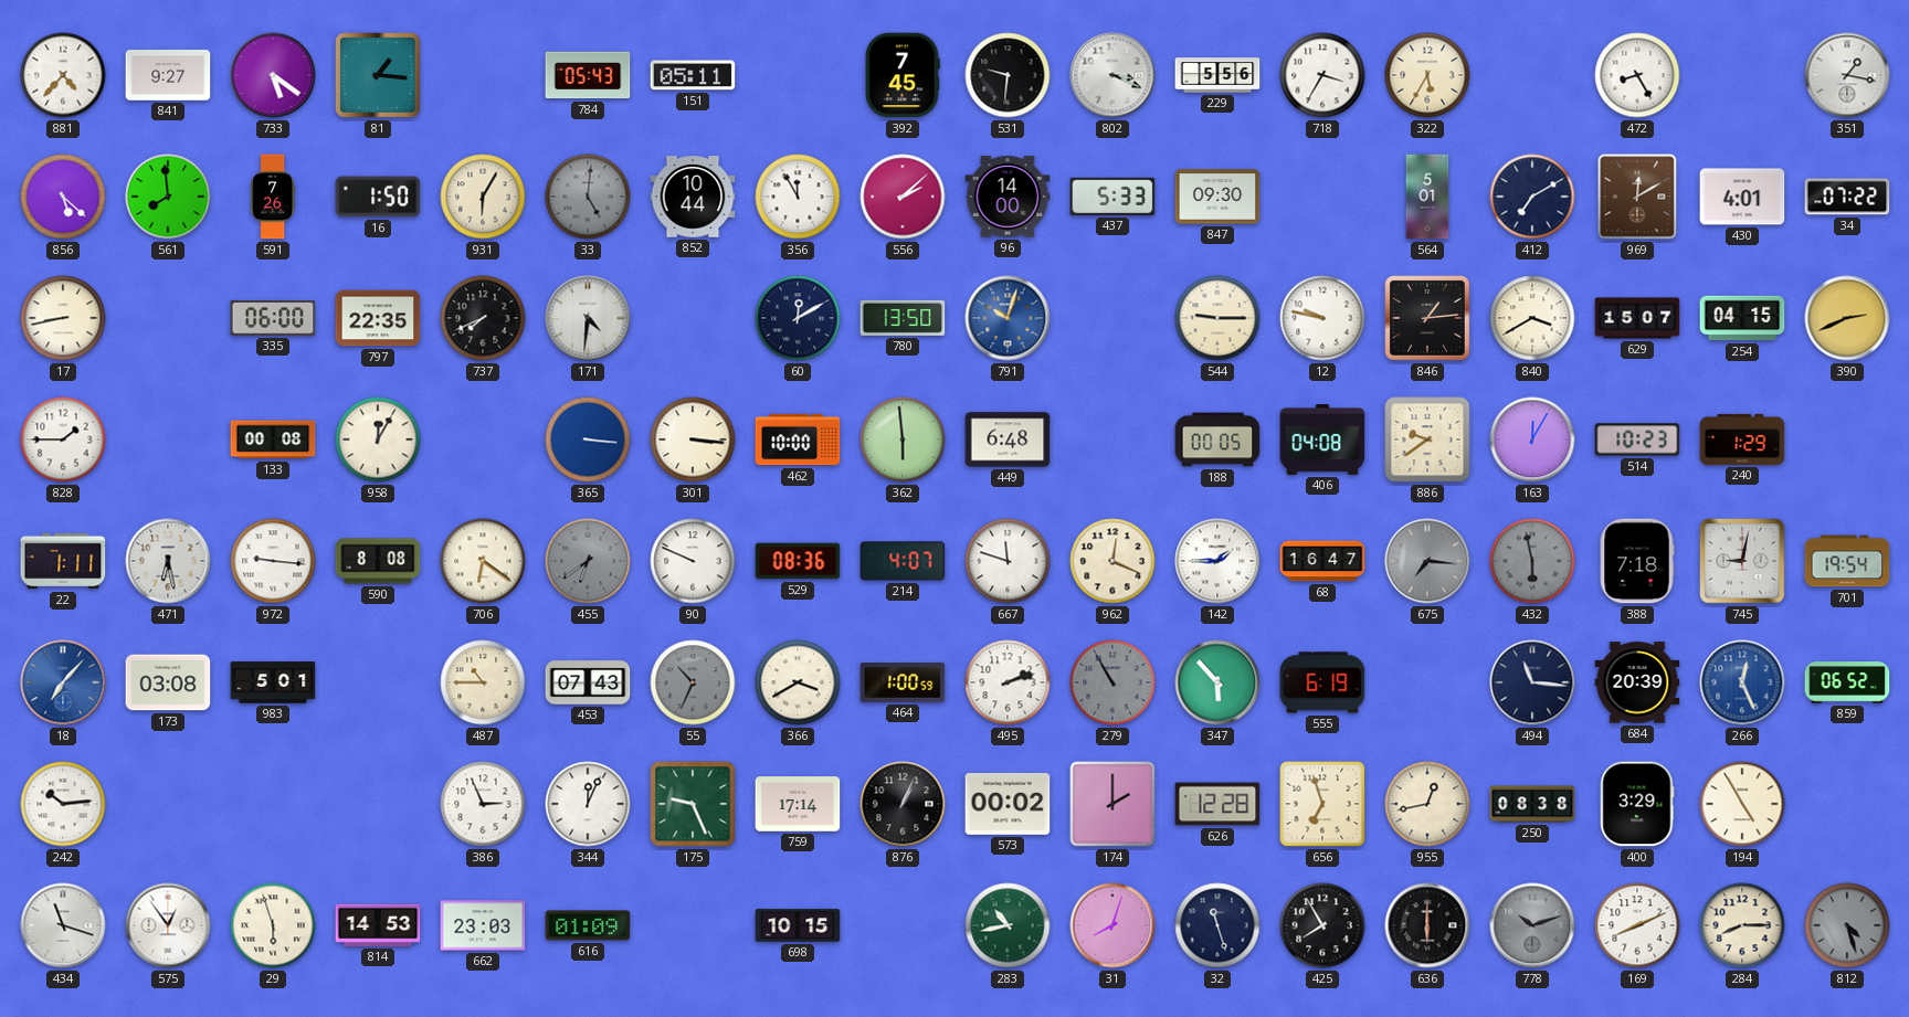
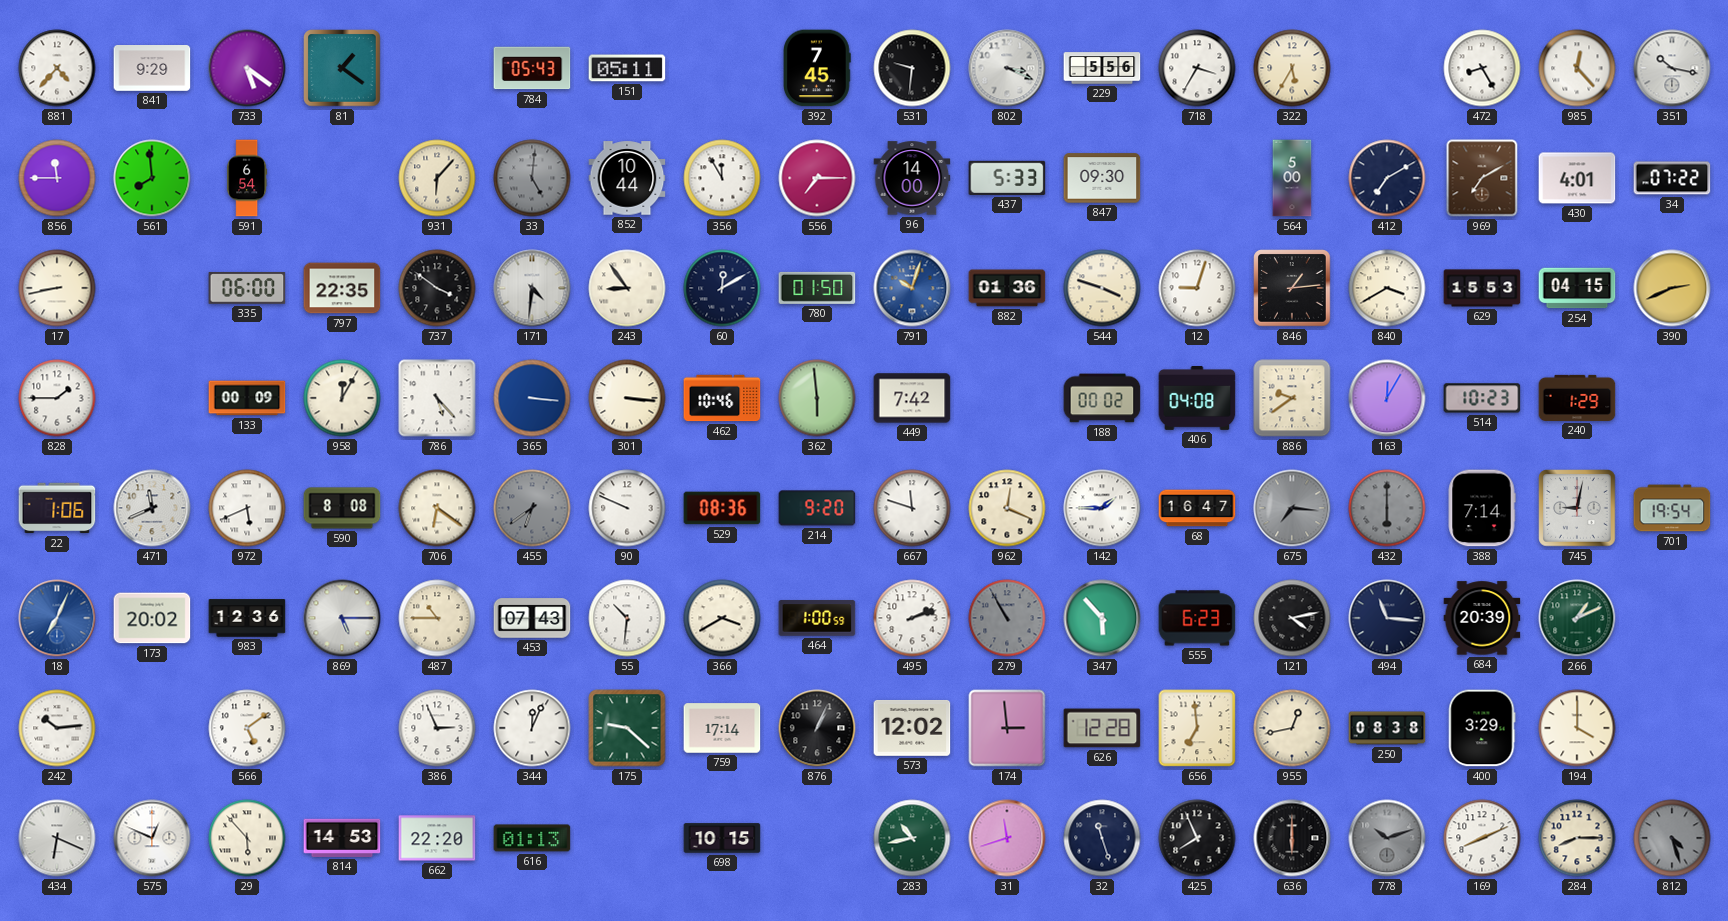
841: 9:27 -> 9:29
81: 1:16 -> 1:21
985: none -> 12:23
351: 1:17 -> 10:17
856: 5:22 -> 11:45
591: 7:26 -> 6:54
16: 1:50 -> none
931: 6:05 -> 6:07
556: 2:08 -> 7:15
564: 5:01 -> 5:00
969: 12:10 -> 7:10
737: 7:41 -> 3:51
243: none -> 8:54
780: 13:50 -> 01:50
882: none -> 01:36
544: 9:15 -> 3:48
12: 9:47 -> 9:03
629: 15:07 -> 15:53
133: 00:08 -> 00:09
786: none -> 5:23
462: 10:00 -> 10:46
449: 6:48 -> 7:42
188: 00:05 -> 00:02
22: 1:11 -> 1:06
471: 6:28 -> 11:41
972: 9:16 -> 5:41
214: 4:07 -> 9:20
432: 5:58 -> 6:00
388: 7:18 -> 7:14
18: 7:07 -> 7:04
173: 03:08 -> 20:02
983: 5:01 -> 12:36
869: none -> 5:15
55: 10:34 -> 10:31
55 dial: grey -> white
555: 6:19 -> 6:23
121: none -> 4:13
266: 12:26 -> 1:11
266 dial: blue -> green
859: 06:52 -> none
566: none -> 5:09
175: 9:26 -> 9:22
573: 00:02 -> 12:02
174: 2:00 -> 2:59
656: 6:57 -> 6:59
194: 4:55 -> 4:00
434: 11:18 -> 6:19
575: 12:54 -> 12:49
29: 5:57 -> 5:53
662: 23:03 -> 22:20
616: 01:09 -> 01:13
31: 8:03 -> 11:42
425: 7:55 -> 7:56
